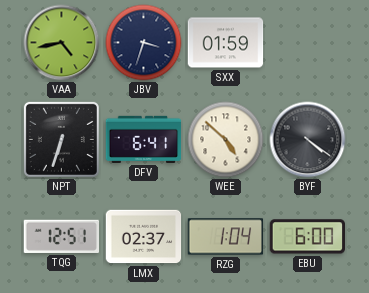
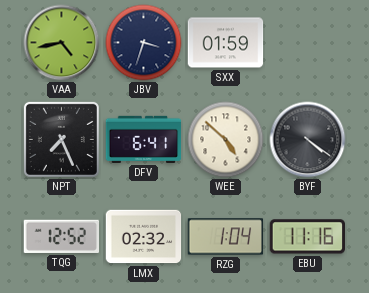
NPT: 6:33 -> 7:26
TQG: 12:51 -> 12:52
LMX: 02:37 -> 02:32
EBU: 6:00 -> 11:16
